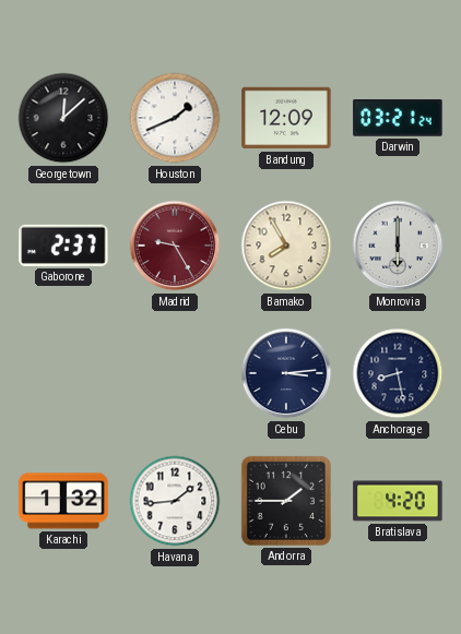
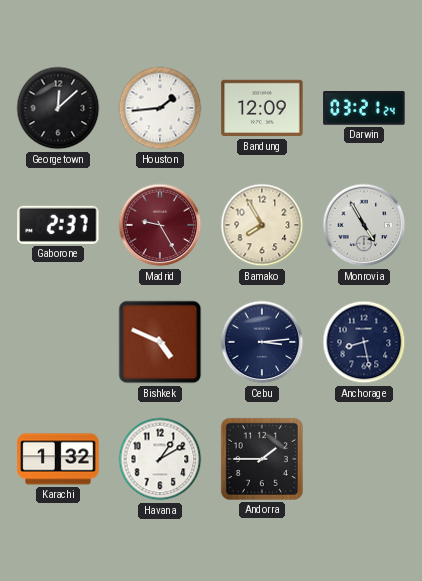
Houston: 1:41 -> 1:44
Monrovia: 6:00 -> 4:55
Bishkek: none -> 4:49
Havana: 1:44 -> 1:10
Bratislava: 4:20 -> none
